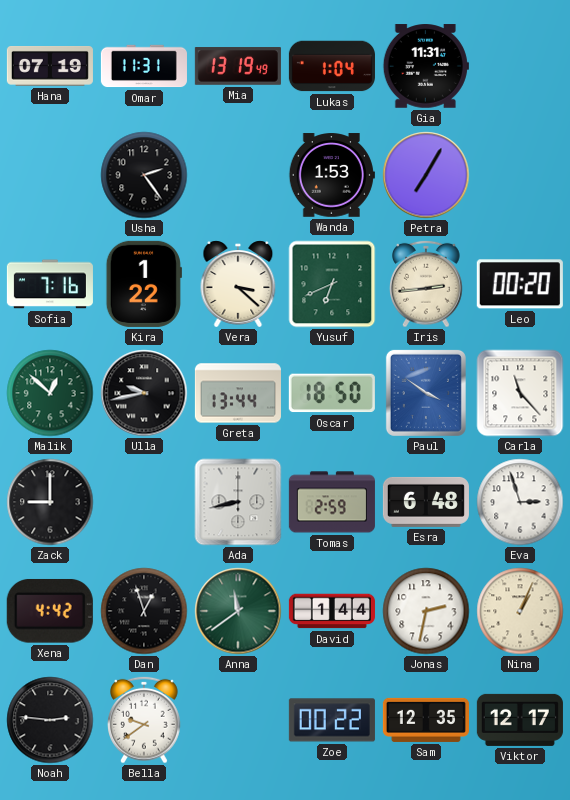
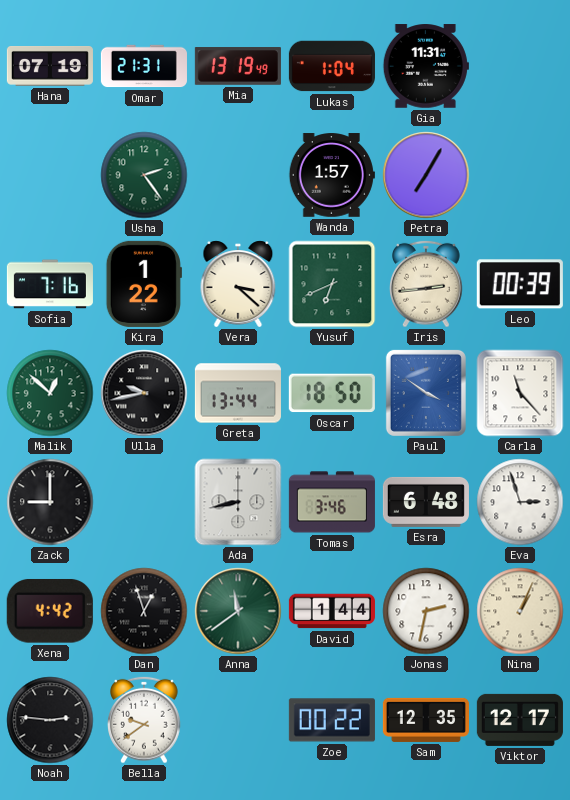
Omar: 11:31 -> 21:31
Usha dial: black -> green
Wanda: 1:53 -> 1:57
Leo: 00:20 -> 00:39
Tomas: 2:59 -> 3:46
